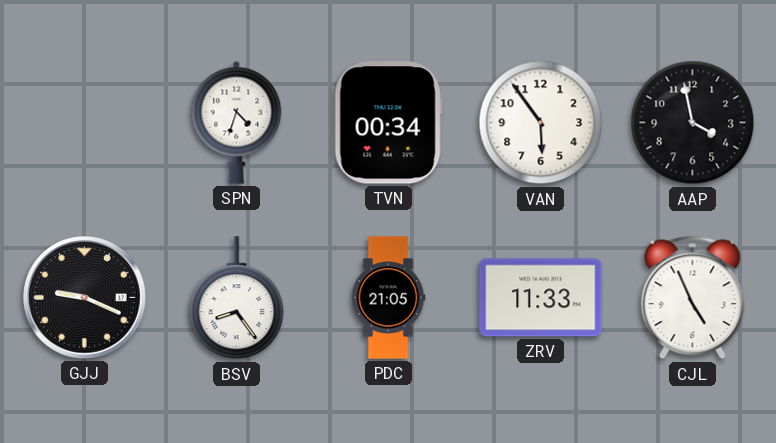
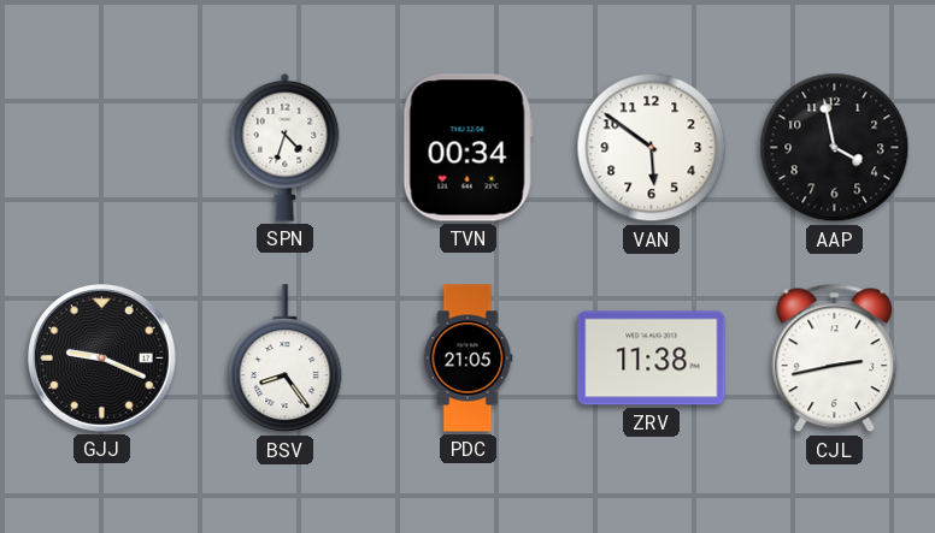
VAN: 5:54 -> 5:51
ZRV: 11:33 -> 11:38
CJL: 4:56 -> 2:43
